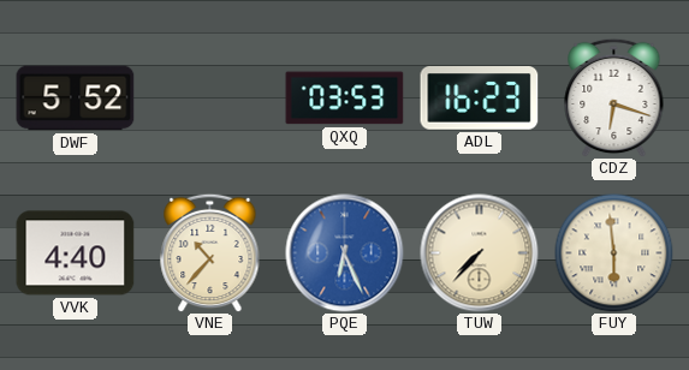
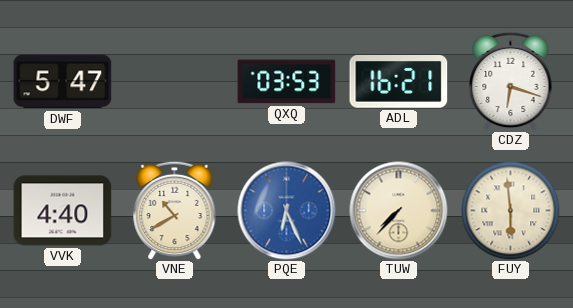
DWF: 5:52 -> 5:47
ADL: 16:23 -> 16:21
VNE: 10:37 -> 10:40
